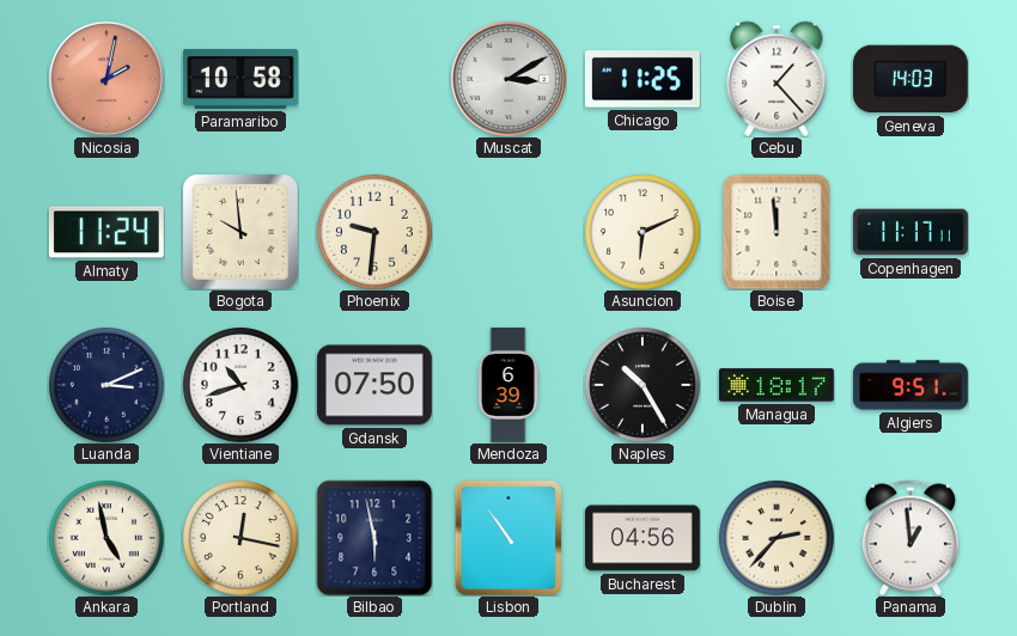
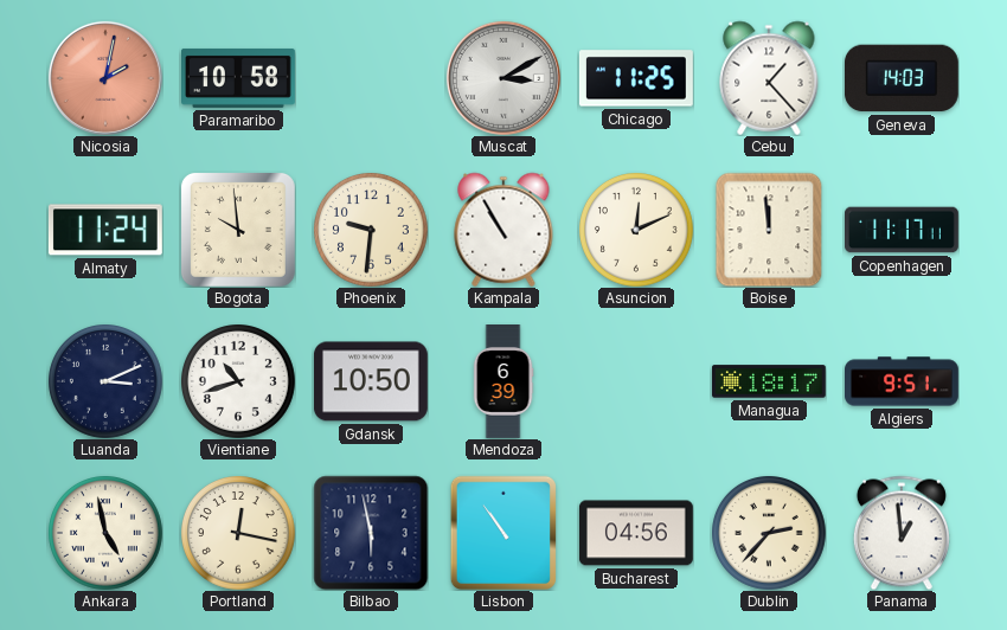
Kampala: none -> 10:55
Asuncion: 6:11 -> 12:11
Gdansk: 07:50 -> 10:50
Naples: 10:25 -> none
